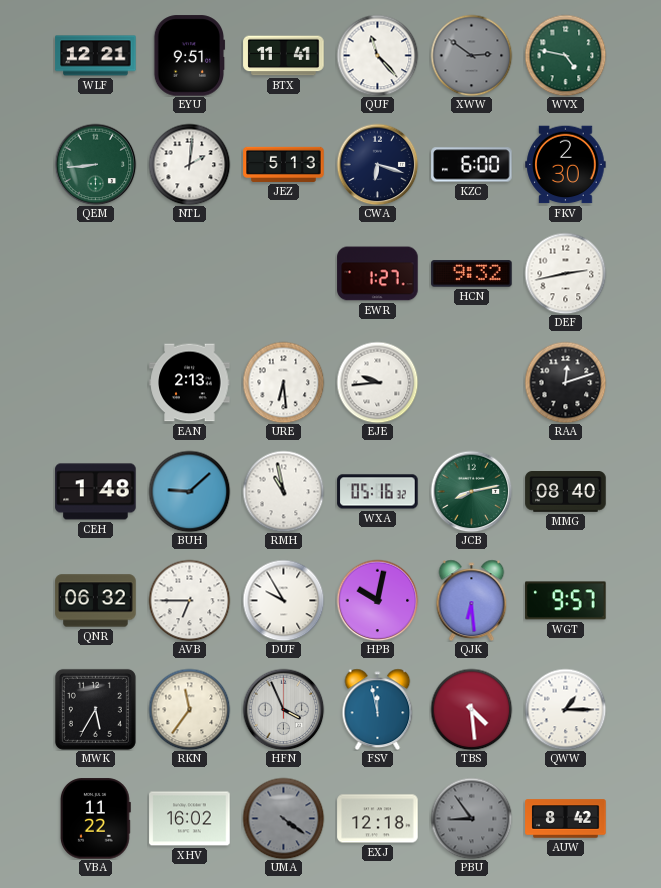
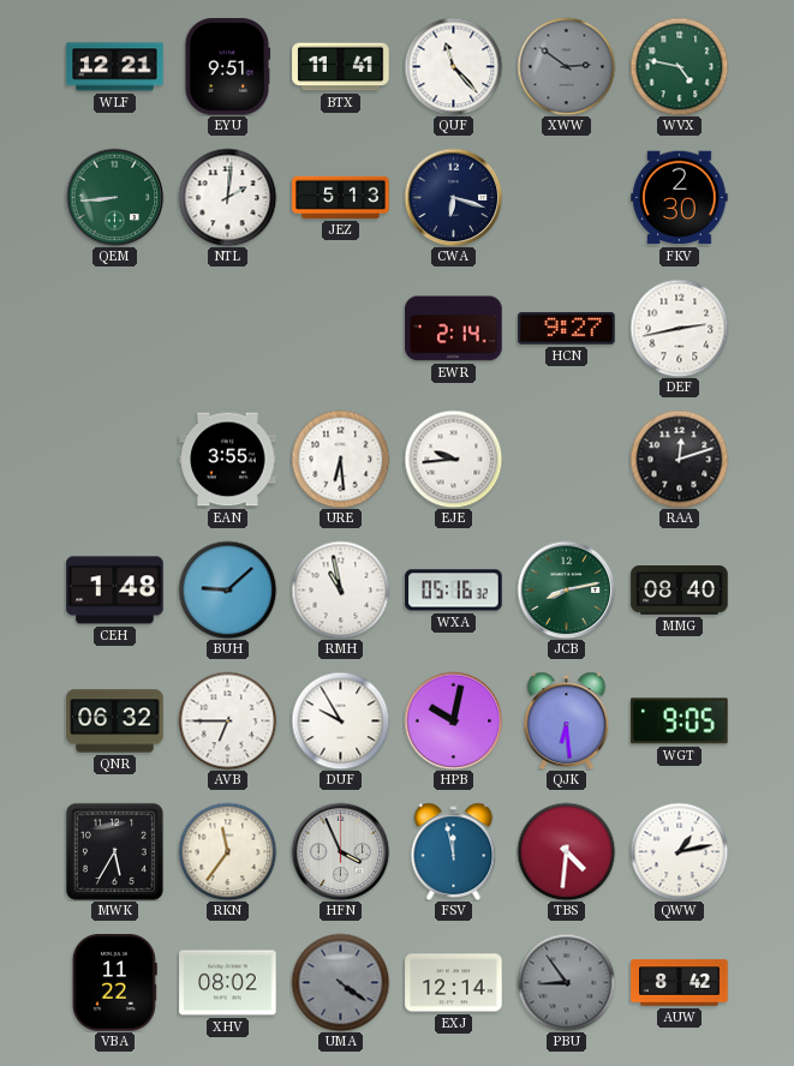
KZC: 6:00 -> none
EWR: 1:27 -> 2:14
HCN: 9:32 -> 9:27
EAN: 2:13 -> 3:55
WGT: 9:57 -> 9:05
TBS: 4:29 -> 4:31
QWW: 1:15 -> 1:13
XHV: 16:02 -> 08:02
EXJ: 12:18 -> 12:14
